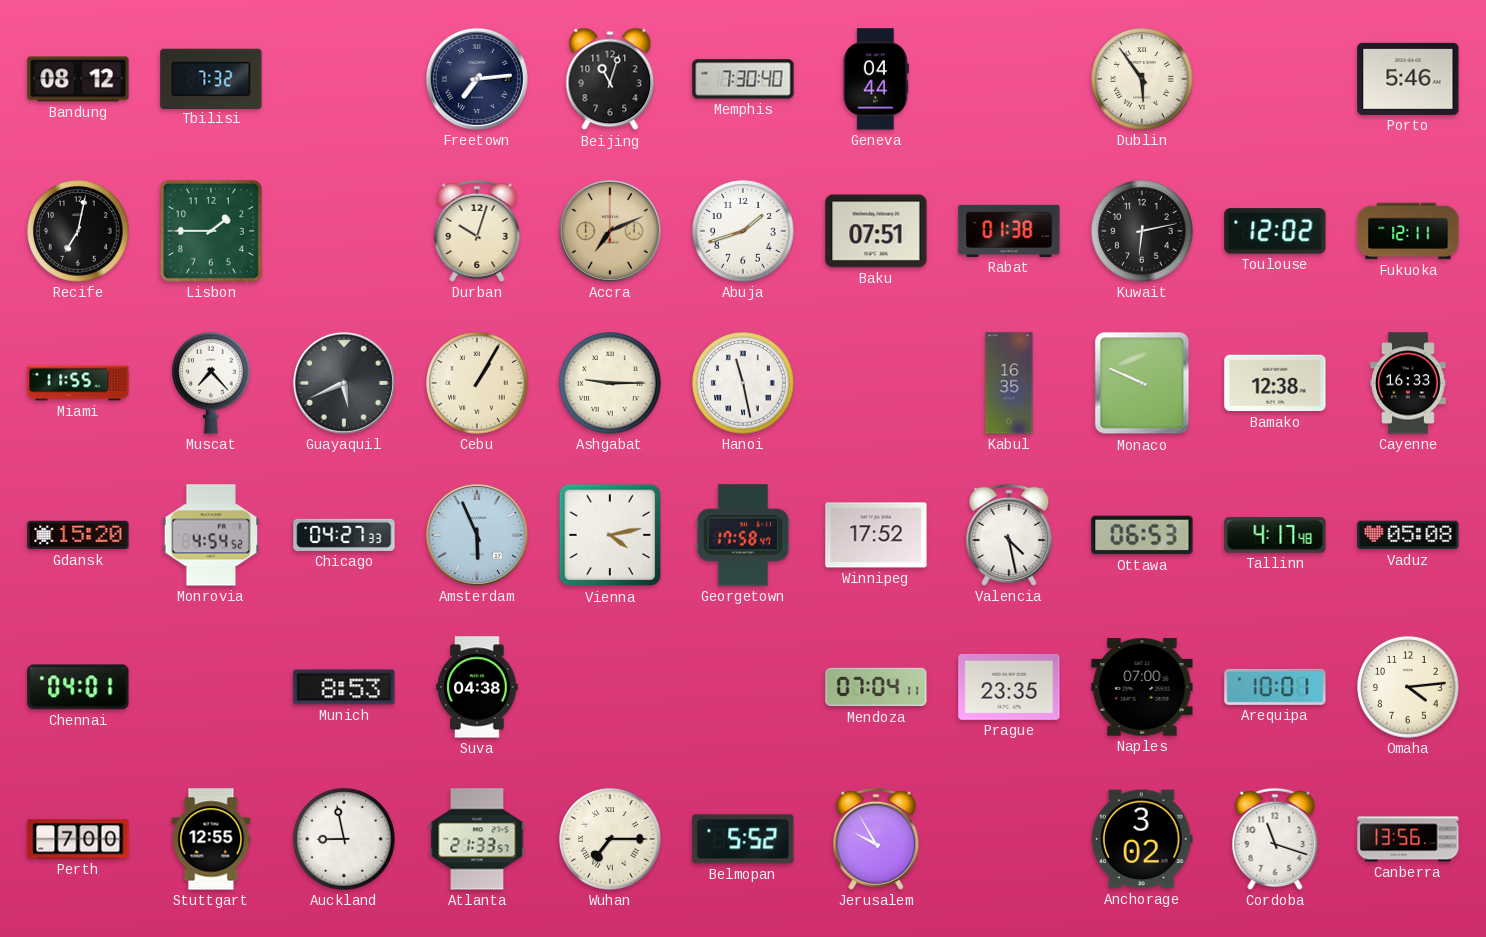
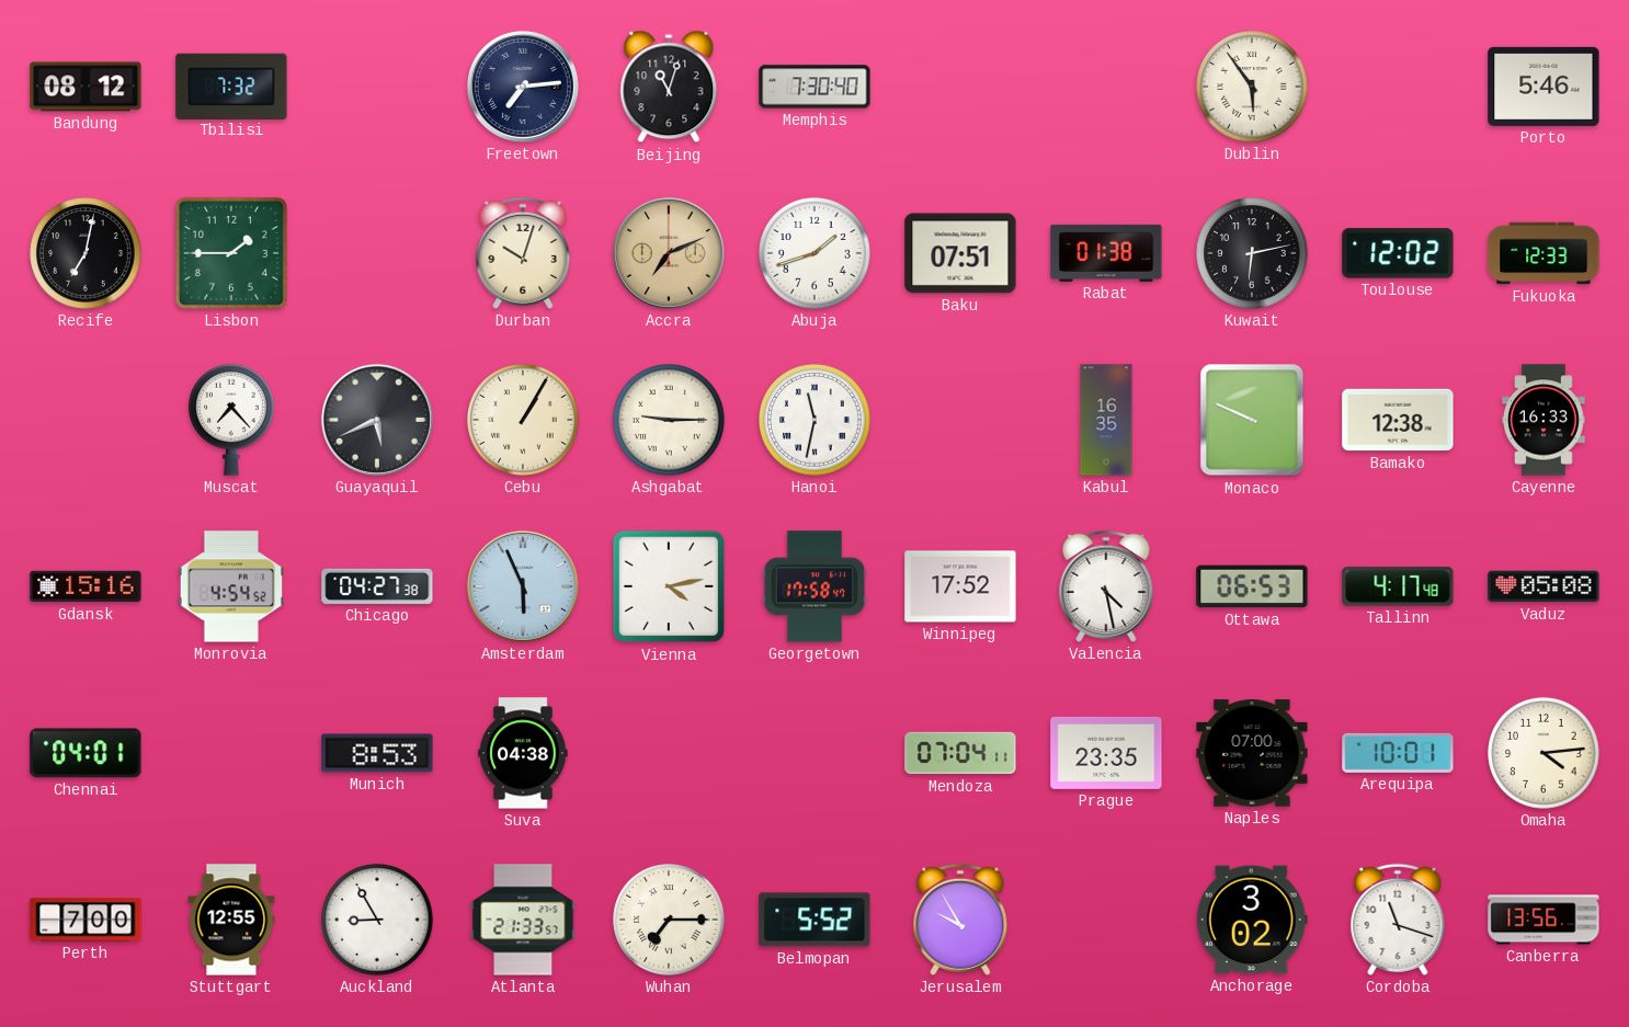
Geneva: 04:44 -> none
Fukuoka: 12:11 -> 12:33
Miami: 11:55 -> none
Hanoi: 11:28 -> 11:32
Gdansk: 15:20 -> 15:16
Chicago: 04:27:33 -> 04:27:38
Auckland: 8:58 -> 8:55
